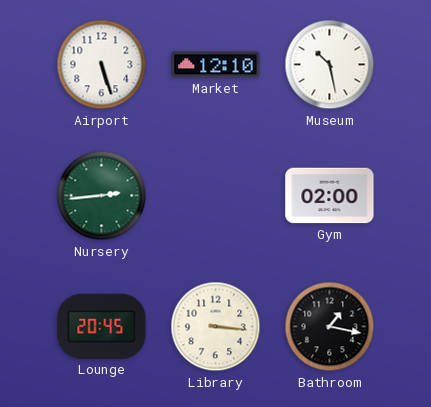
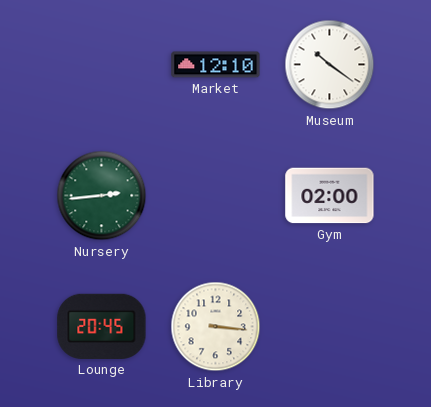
Airport: 5:27 -> none
Museum: 10:28 -> 10:21
Bathroom: 1:17 -> none
